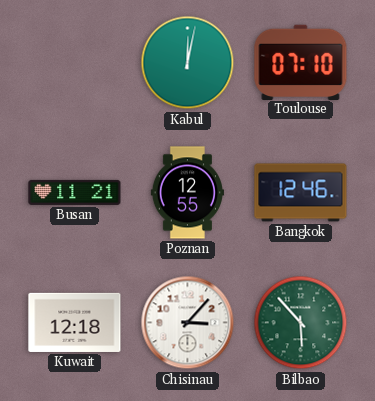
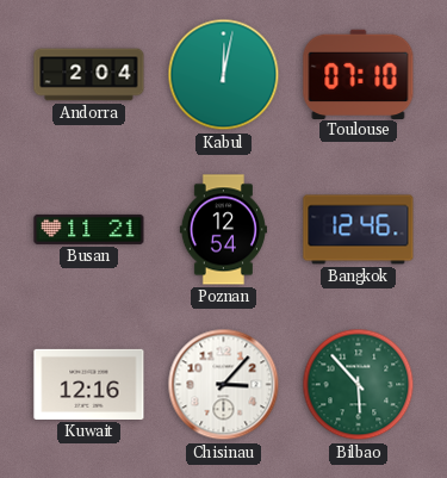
Andorra: none -> 2:04
Poznan: 12:55 -> 12:54
Kuwait: 12:18 -> 12:16
